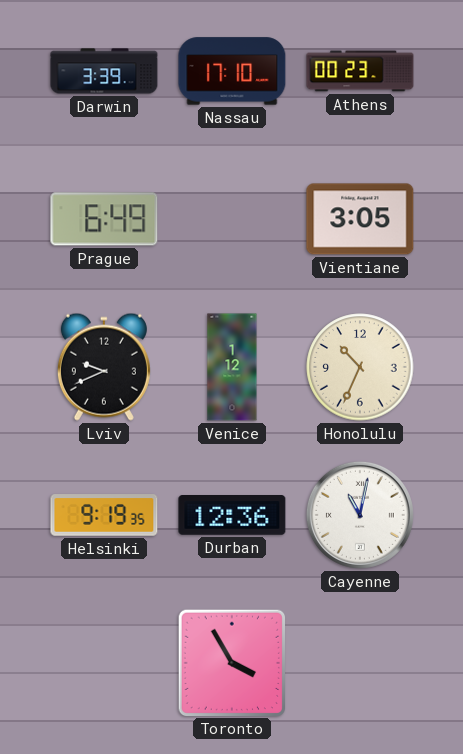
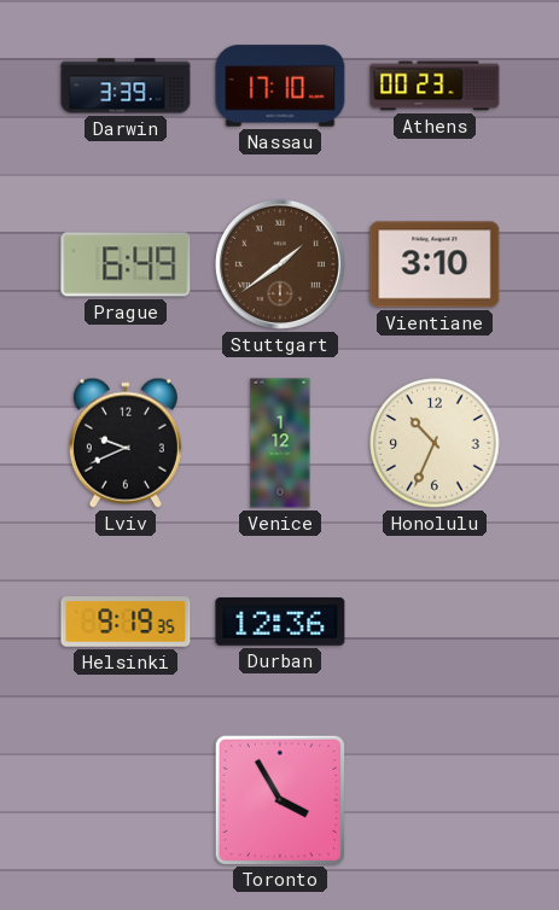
Stuttgart: none -> 1:39
Vientiane: 3:05 -> 3:10
Cayenne: 11:02 -> none
